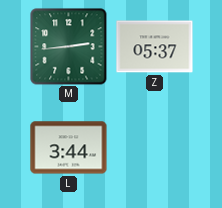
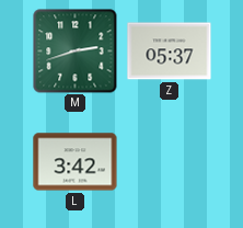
M: 2:44 -> 2:42
L: 3:44 -> 3:42
